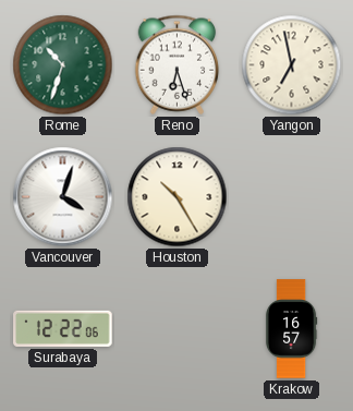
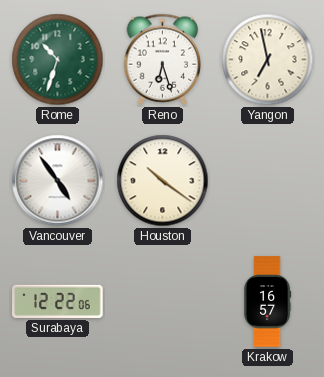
Vancouver: 4:03 -> 4:54
Houston: 10:25 -> 10:21
